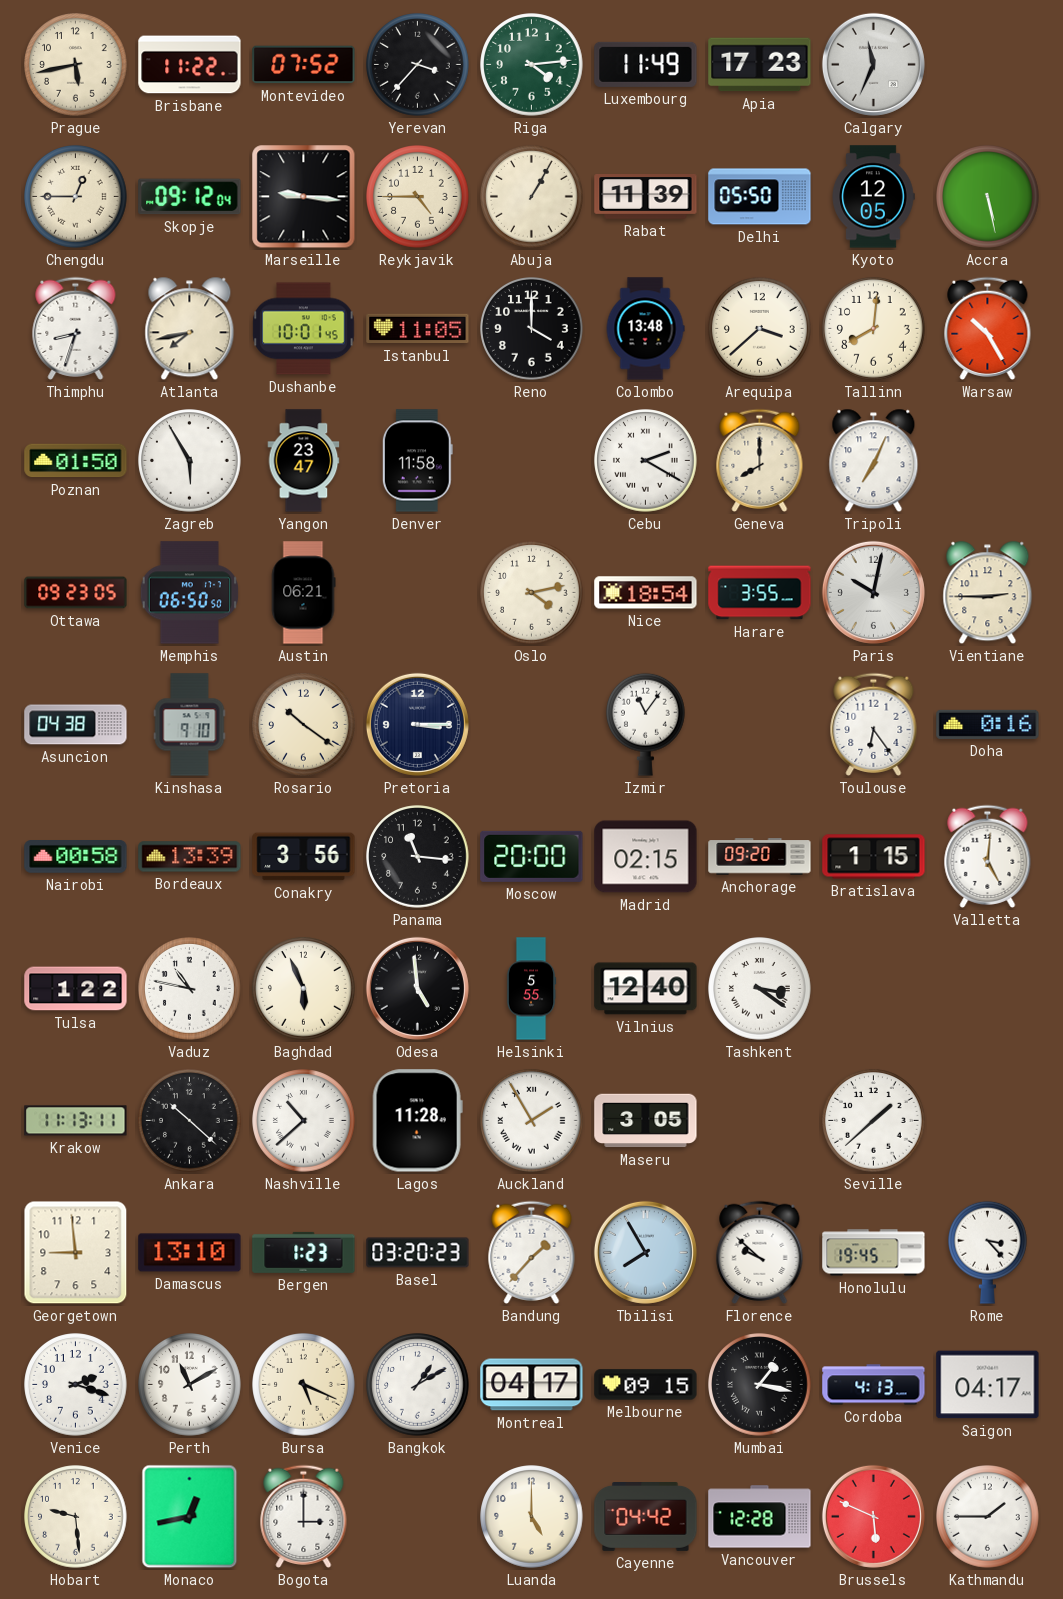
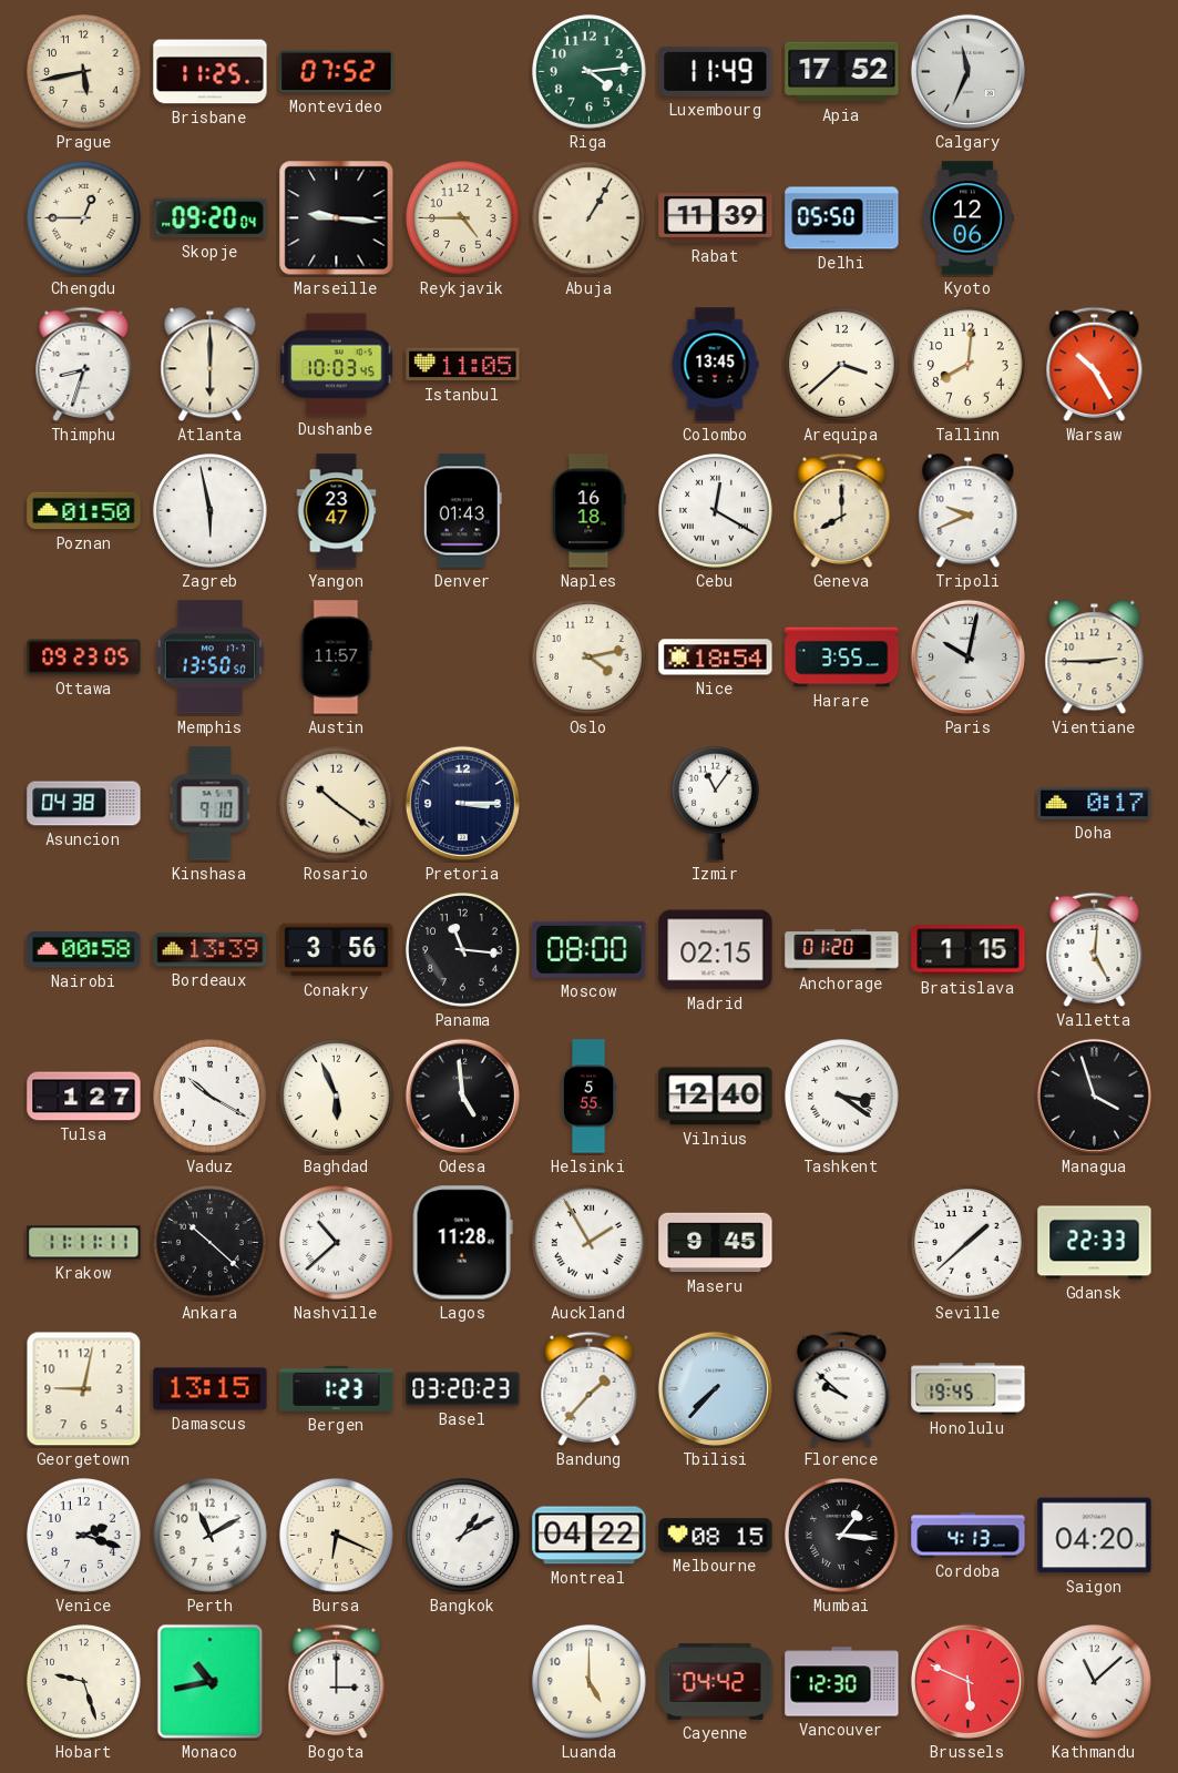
Brisbane: 11:22 -> 11:25
Yerevan: 3:37 -> none
Apia: 17:23 -> 17:52
Skopje: 09:12 -> 09:20
Kyoto: 12:05 -> 12:06
Accra: 5:28 -> none
Atlanta: 7:43 -> 6:00
Dushanbe: 10:01 -> 10:03
Reno: 4:00 -> none
Colombo: 13:48 -> 13:45
Zagreb: 5:55 -> 5:58
Denver: 11:58 -> 01:43
Naples: none -> 16:18
Cebu: 2:20 -> 12:20
Tripoli: 7:04 -> 9:41
Memphis: 06:50 -> 13:50
Austin: 06:21 -> 11:57
Toulouse: 6:24 -> none
Doha: 0:16 -> 0:17
Moscow: 20:00 -> 08:00
Anchorage: 09:20 -> 01:20
Tulsa: 1:22 -> 1:27
Vaduz: 10:47 -> 10:20
Managua: none -> 3:57
Krakow: 11:13 -> 11:11
Maseru: 3:05 -> 9:45
Gdansk: none -> 22:33
Georgetown: 8:59 -> 9:02
Damascus: 13:10 -> 13:15
Tbilisi: 7:55 -> 7:37
Rome: 3:23 -> none
Bursa: 5:19 -> 6:19
Montreal: 04:17 -> 04:22
Melbourne: 09:15 -> 08:15
Mumbai: 1:17 -> 1:16
Saigon: 04:17 -> 04:20
Hobart: 9:29 -> 9:27
Monaco: 12:43 -> 10:43
Vancouver: 12:28 -> 12:30
Kathmandu: 1:45 -> 11:08
